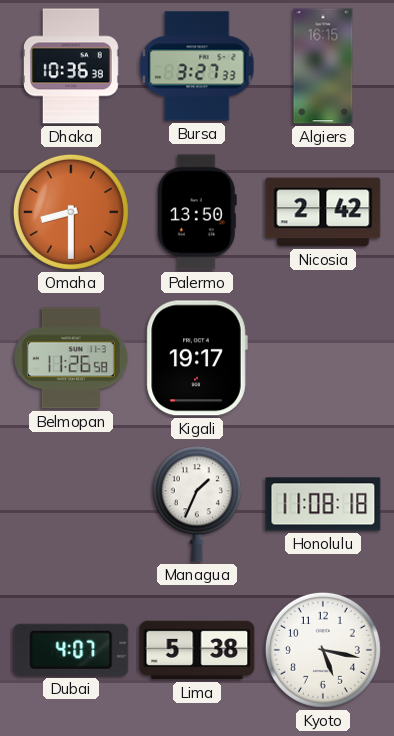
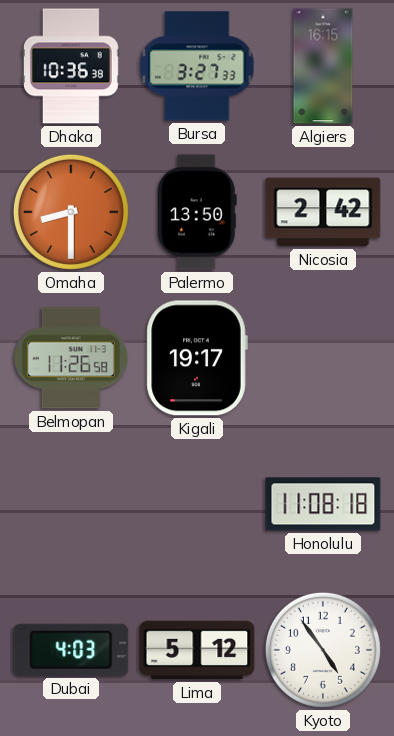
Managua: 1:34 -> none
Dubai: 4:07 -> 4:03
Lima: 5:38 -> 5:12
Kyoto: 5:17 -> 4:54
